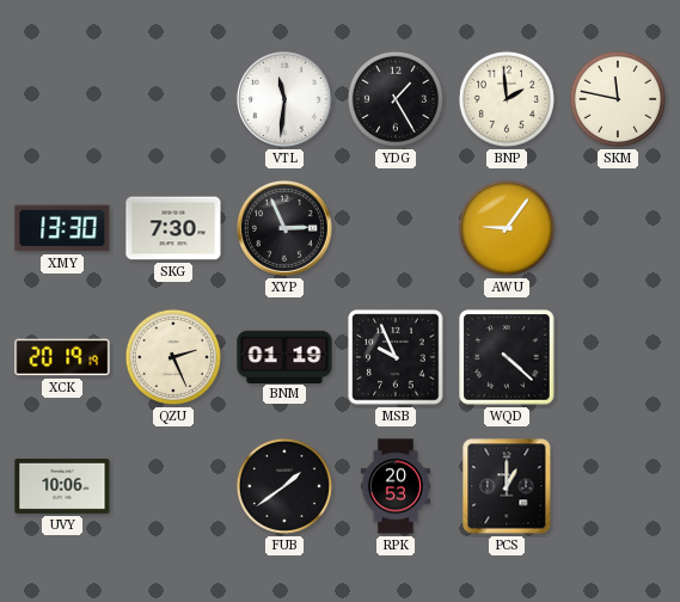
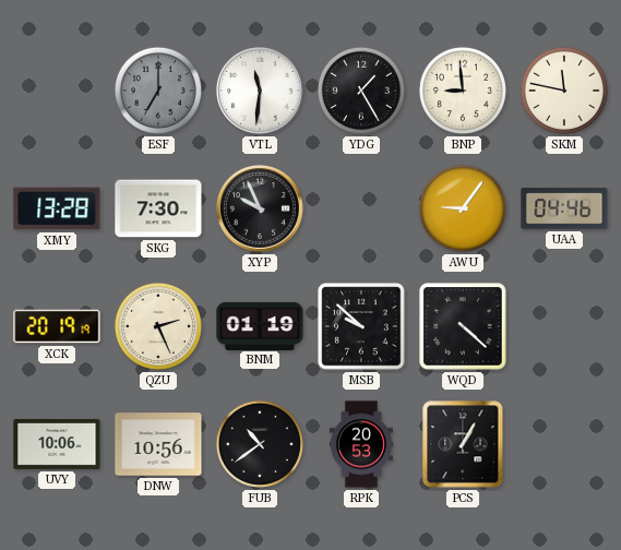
ESF: none -> 7:00
BNP: 1:59 -> 8:59
XMY: 13:30 -> 13:28
XYP: 2:56 -> 9:56
UAA: none -> 04:46
MSB: 9:56 -> 9:52
DNW: none -> 10:56
FUB: 1:39 -> 10:39
PCS: 1:00 -> 1:05
